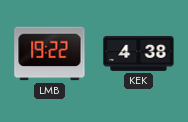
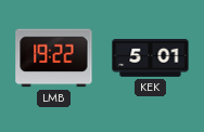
KEK: 4:38 -> 5:01
